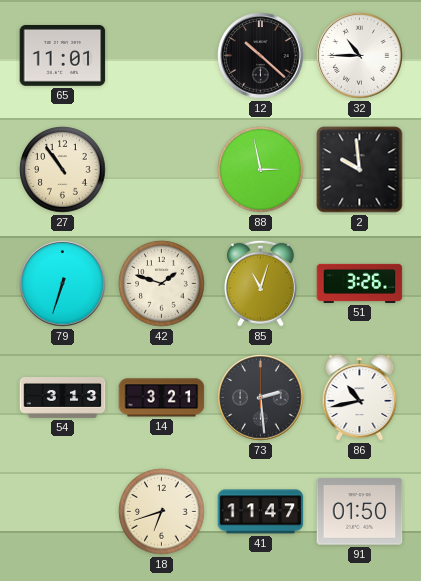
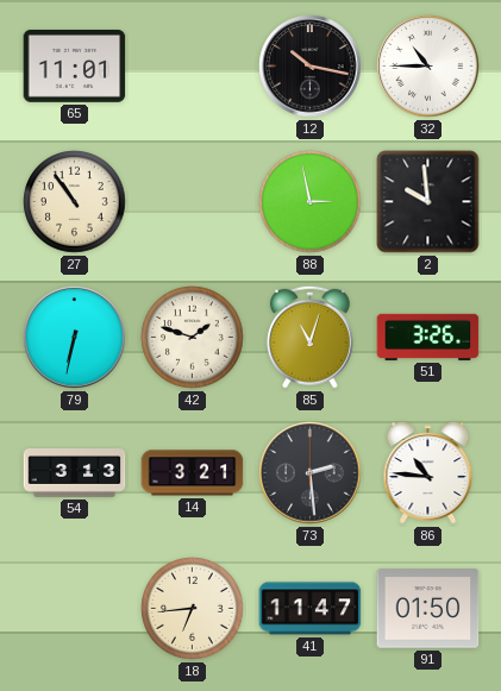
12: 10:22 -> 10:17
79: 6:33 -> 6:32
86: 10:43 -> 10:46
18: 6:42 -> 6:44
